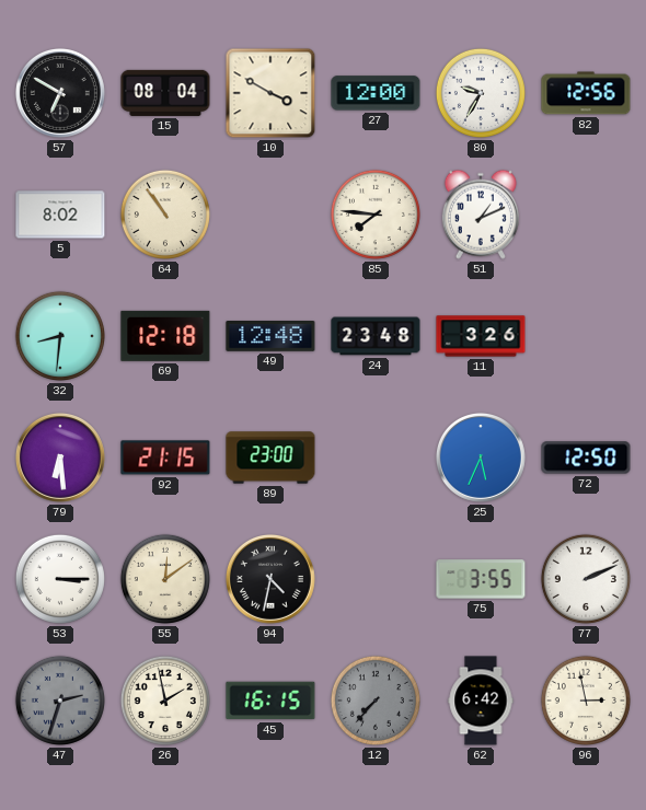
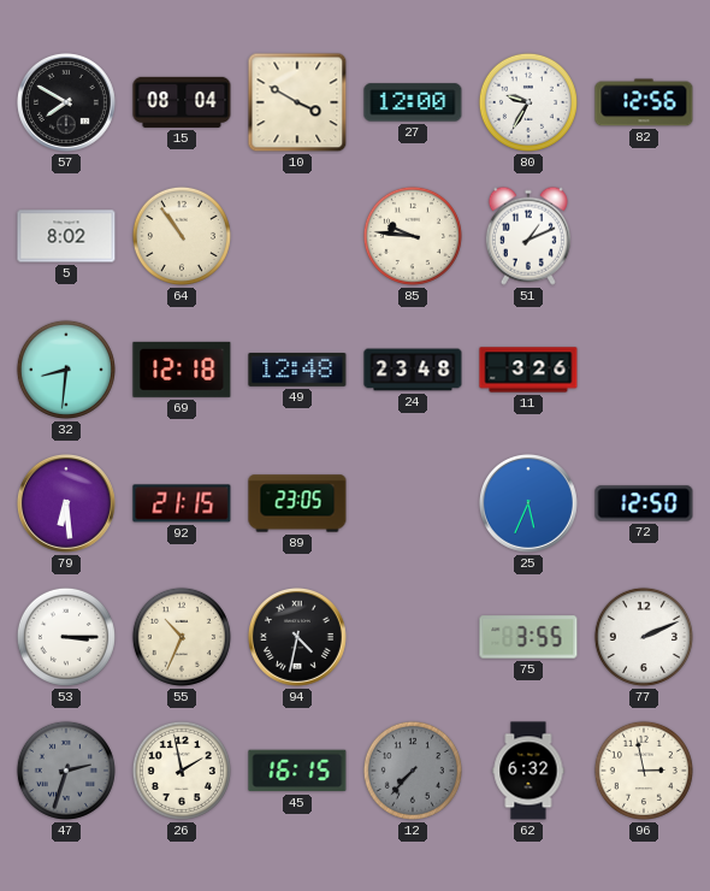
57: 6:50 -> 7:50
85: 7:46 -> 9:46
89: 23:00 -> 23:05
55: 12:09 -> 10:34
62: 6:42 -> 6:32
